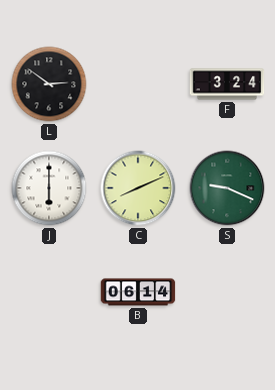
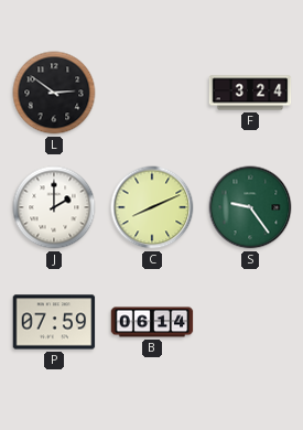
J: 6:00 -> 2:00
S: 9:19 -> 9:24
P: none -> 07:59
